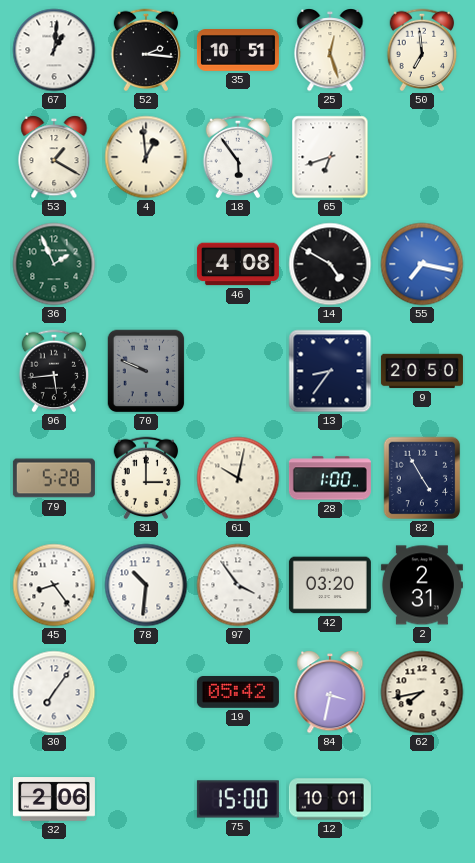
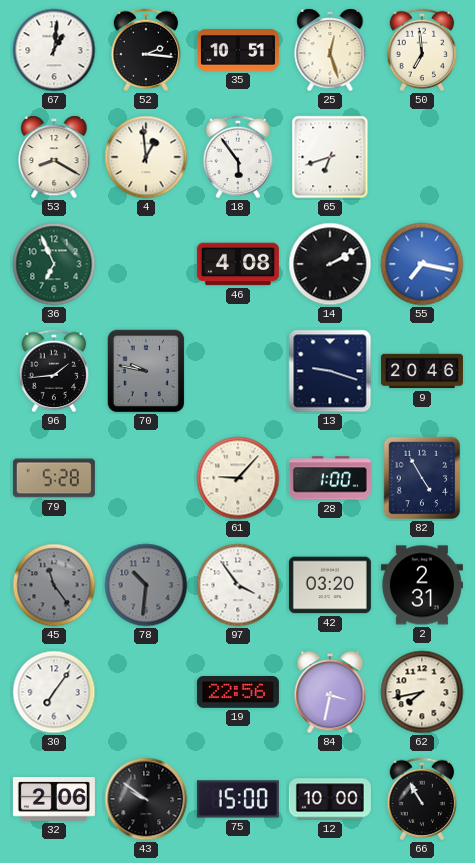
53: 1:20 -> 8:20
36: 1:56 -> 6:56
14: 4:50 -> 2:10
96: 5:44 -> 1:44
70: 9:49 -> 9:47
13: 8:36 -> 9:18
9: 20:50 -> 20:46
31: 3:00 -> none
61: 10:02 -> 9:07
45: 8:24 -> 11:24
45 dial: white -> grey
78 dial: white -> grey
19: 05:42 -> 22:56
43: none -> 9:51
12: 10:01 -> 10:00
66: none -> 10:55
